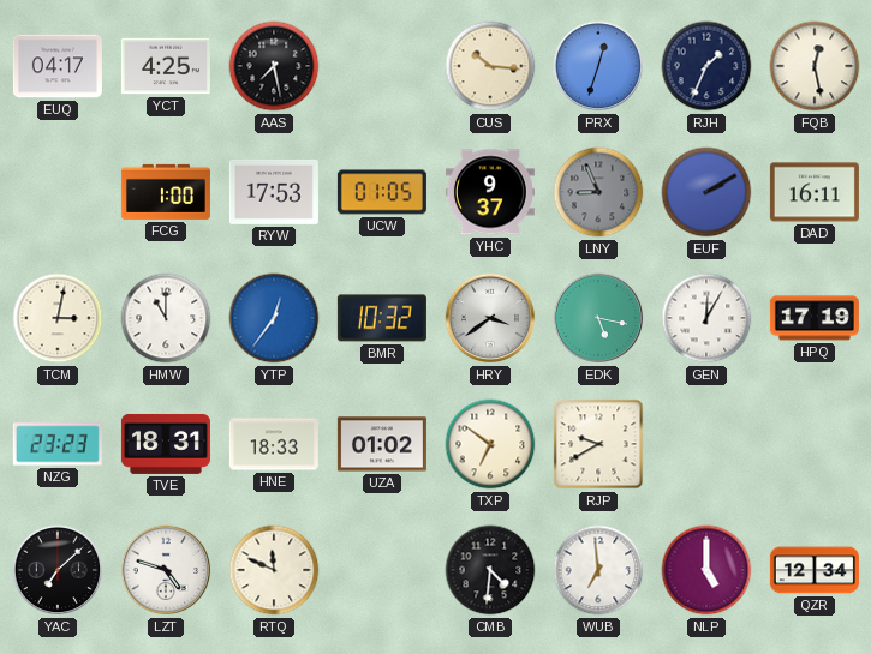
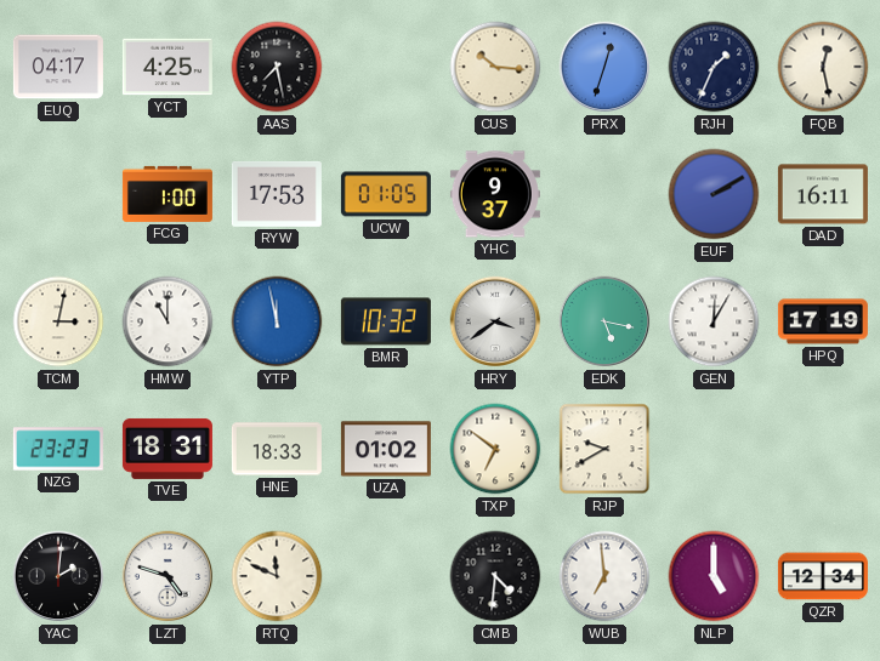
LNY: 8:56 -> none
YTP: 12:36 -> 11:58
YAC: 7:08 -> 2:01
